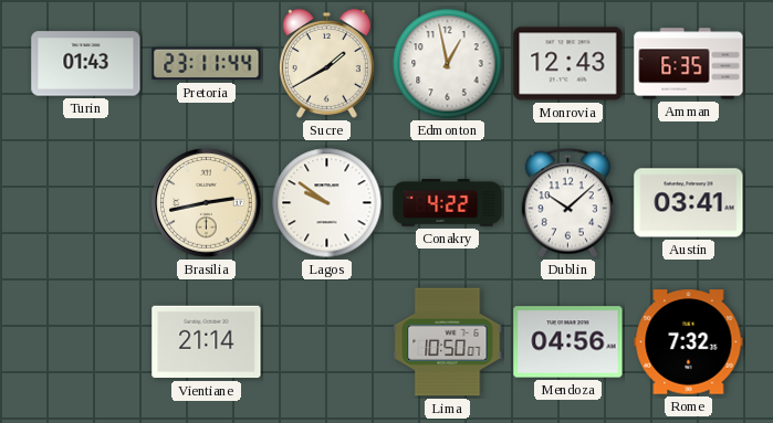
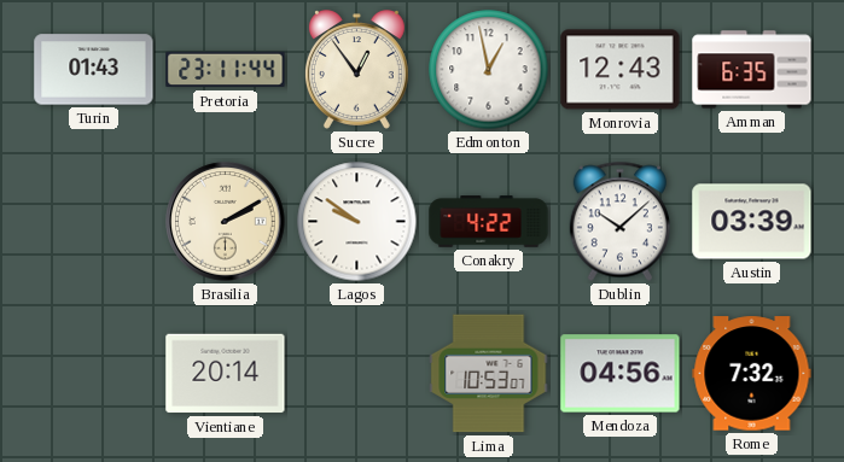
Sucre: 1:40 -> 12:54
Brasilia: 2:43 -> 2:10
Austin: 03:41 -> 03:39
Vientiane: 21:14 -> 20:14
Lima: 10:50 -> 10:53
